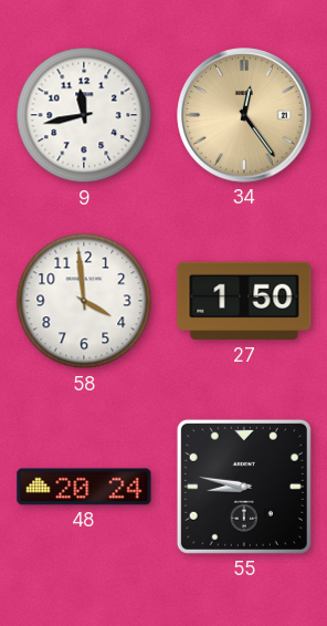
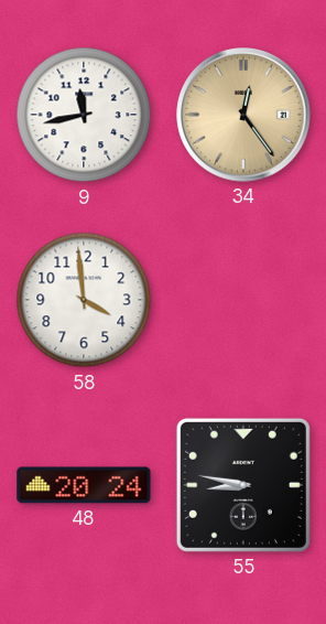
27: 1:50 -> none
